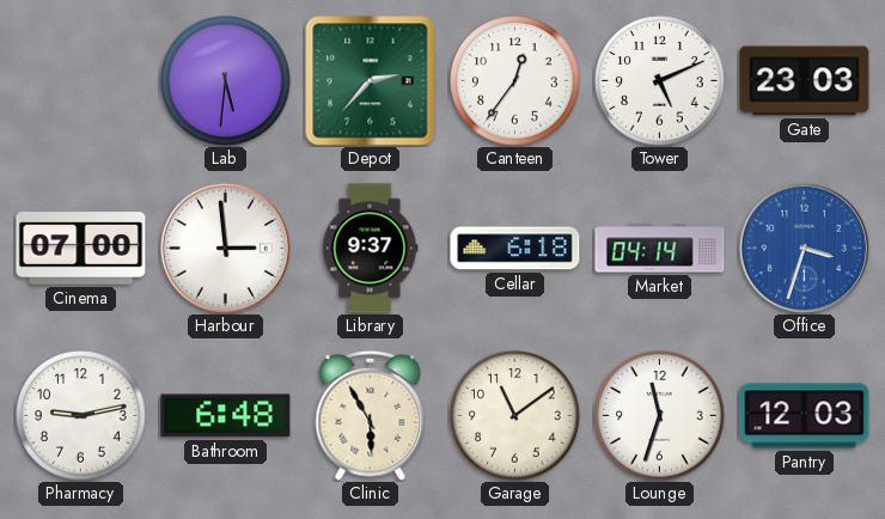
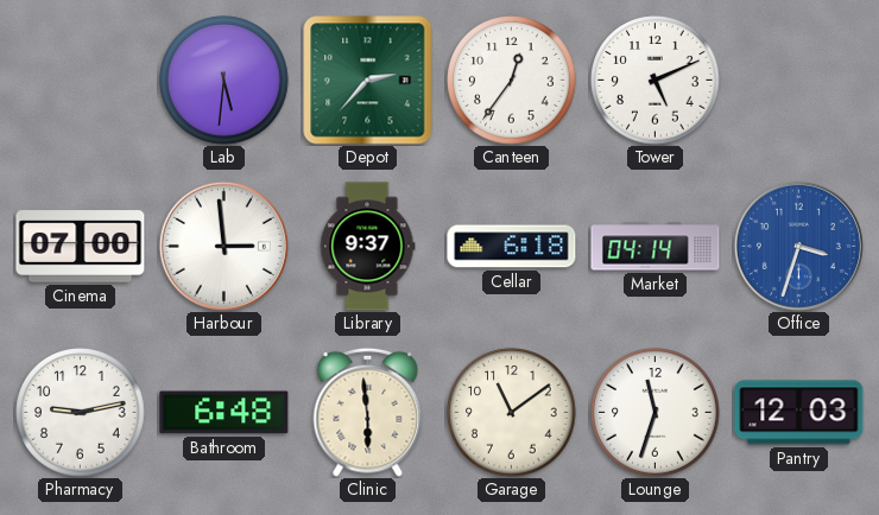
Gate: 23:03 -> none
Clinic: 5:55 -> 5:59
